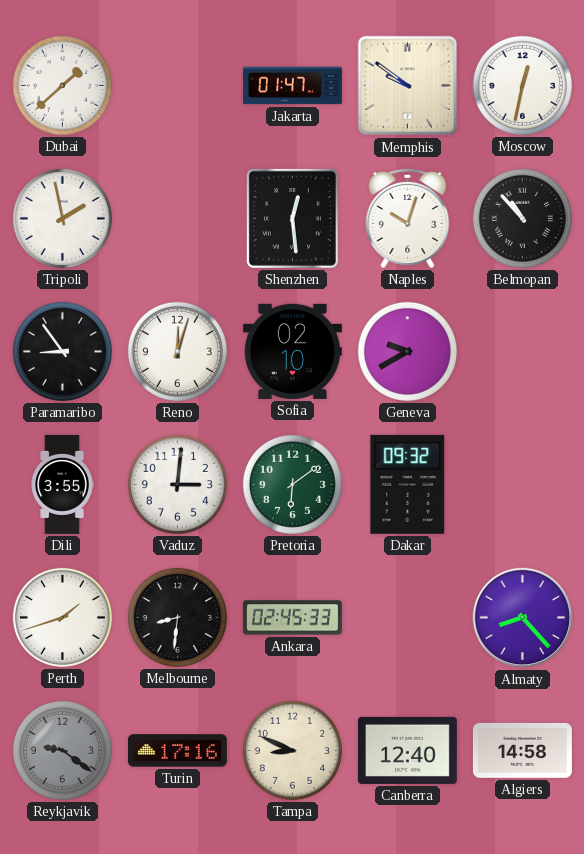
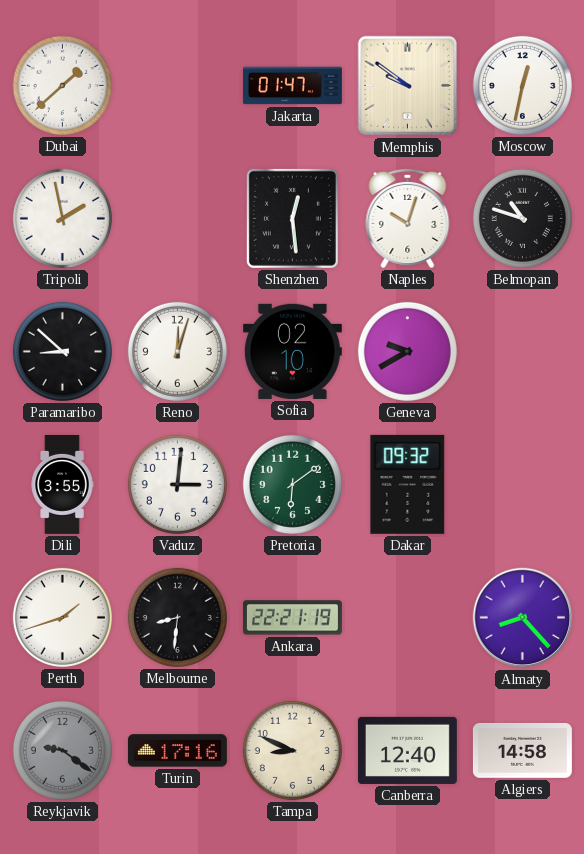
Belmopan: 10:53 -> 10:48
Paramaribo: 8:54 -> 8:52
Ankara: 02:45 -> 22:21
